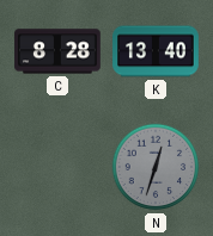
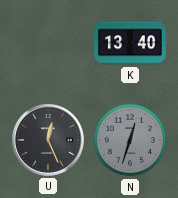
C: 8:28 -> none
U: none -> 12:26
